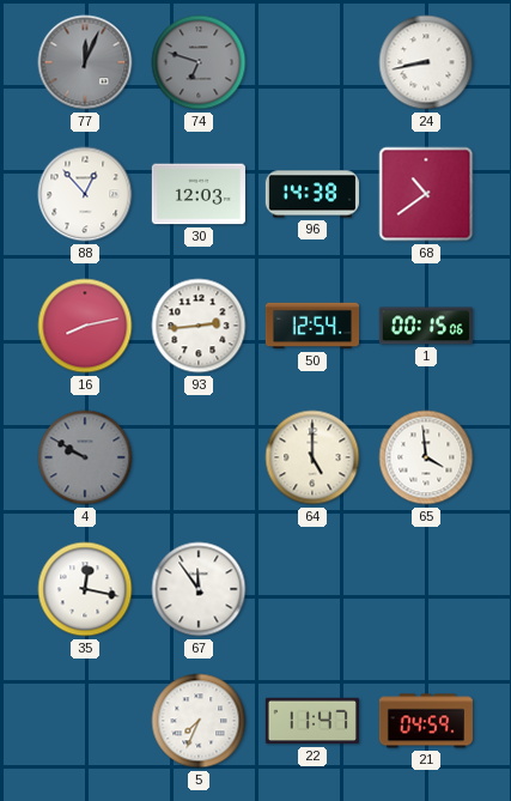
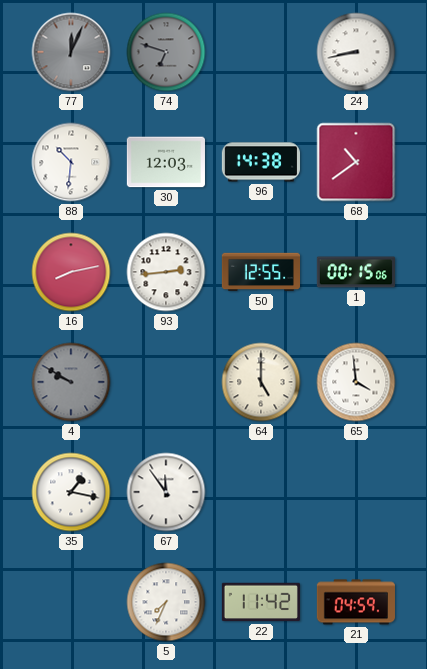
88: 12:53 -> 10:31
50: 12:54 -> 12:55
35: 12:17 -> 1:17
22: 11:47 -> 11:42
